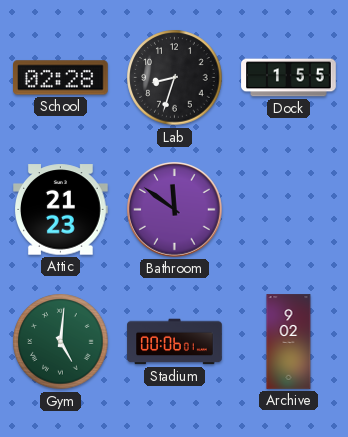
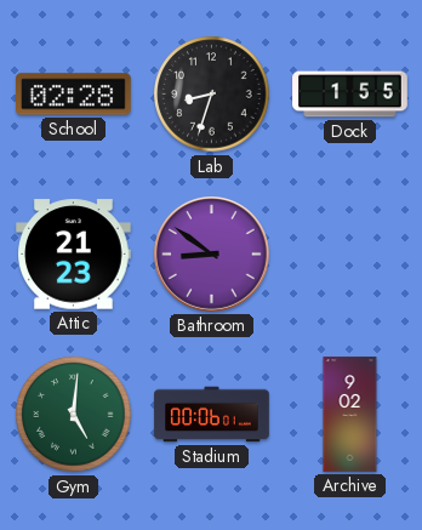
Bathroom: 11:51 -> 8:51
